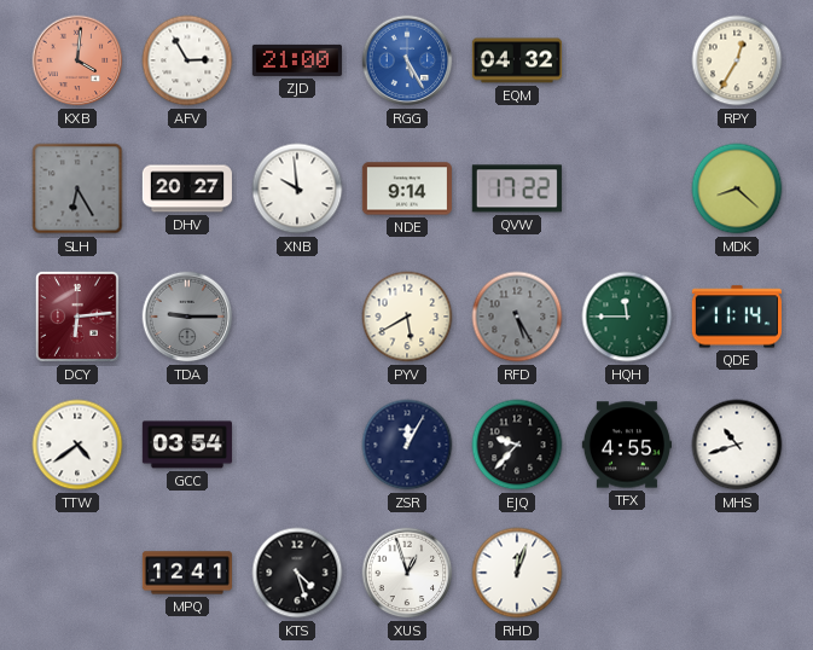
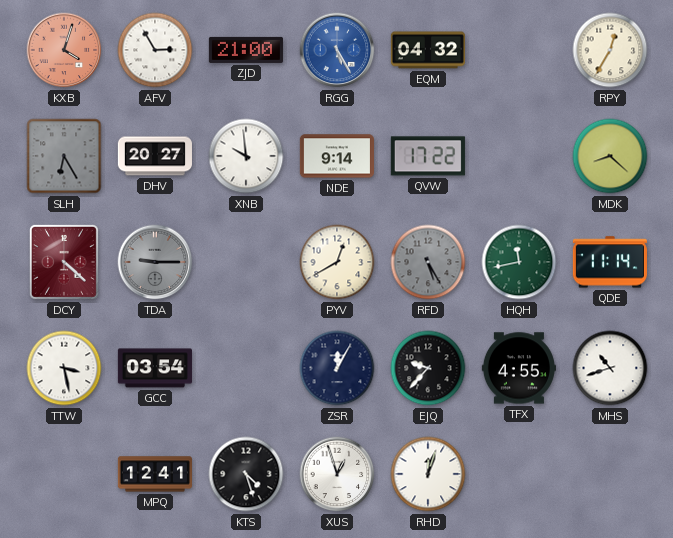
KXB: 4:01 -> 4:03
DCY: 6:14 -> 4:22
PYV: 5:40 -> 12:40
HQH: 11:45 -> 11:43
TTW: 4:39 -> 3:28
